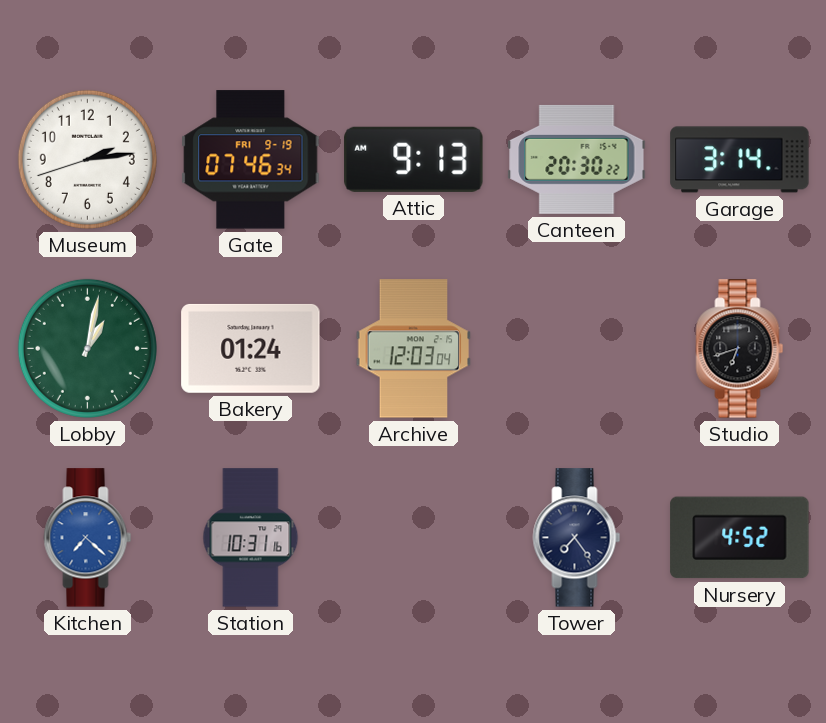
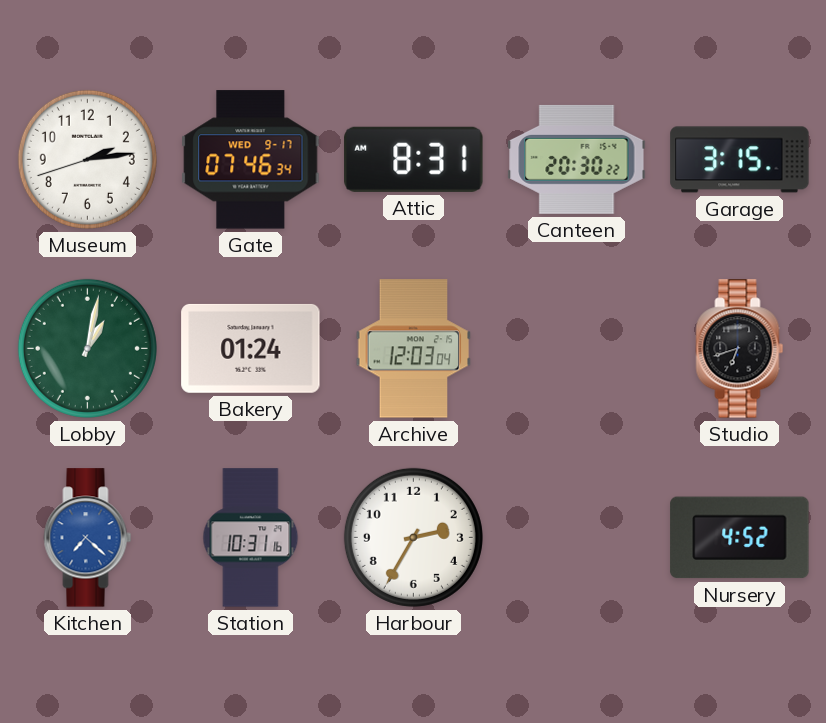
Gate date: FRI 9-19 -> WED 9-17
Attic: 9:13 -> 8:31
Garage: 3:14 -> 3:15
Harbour: none -> 2:35
Tower: 7:24 -> none
